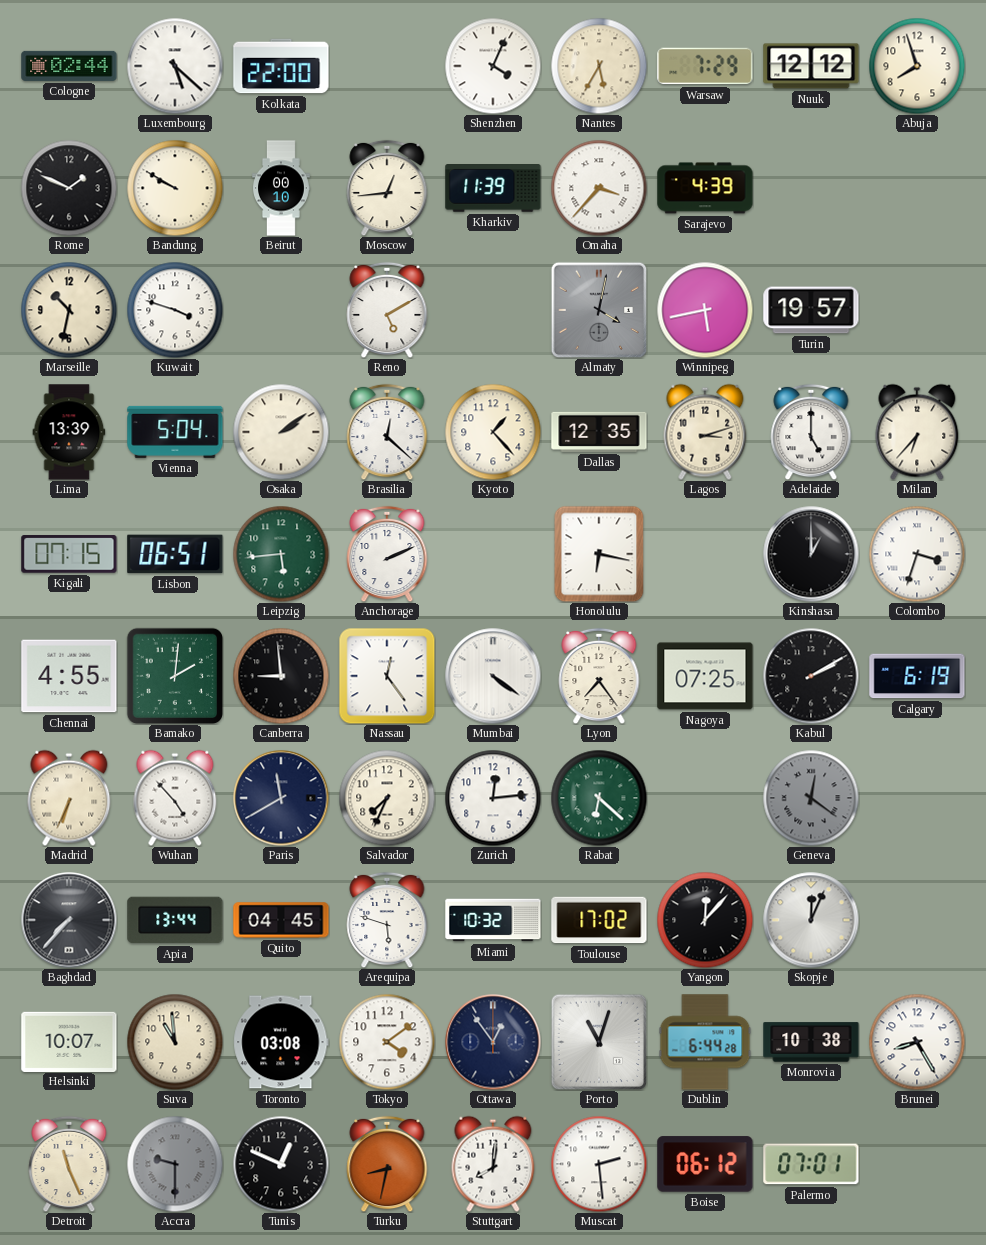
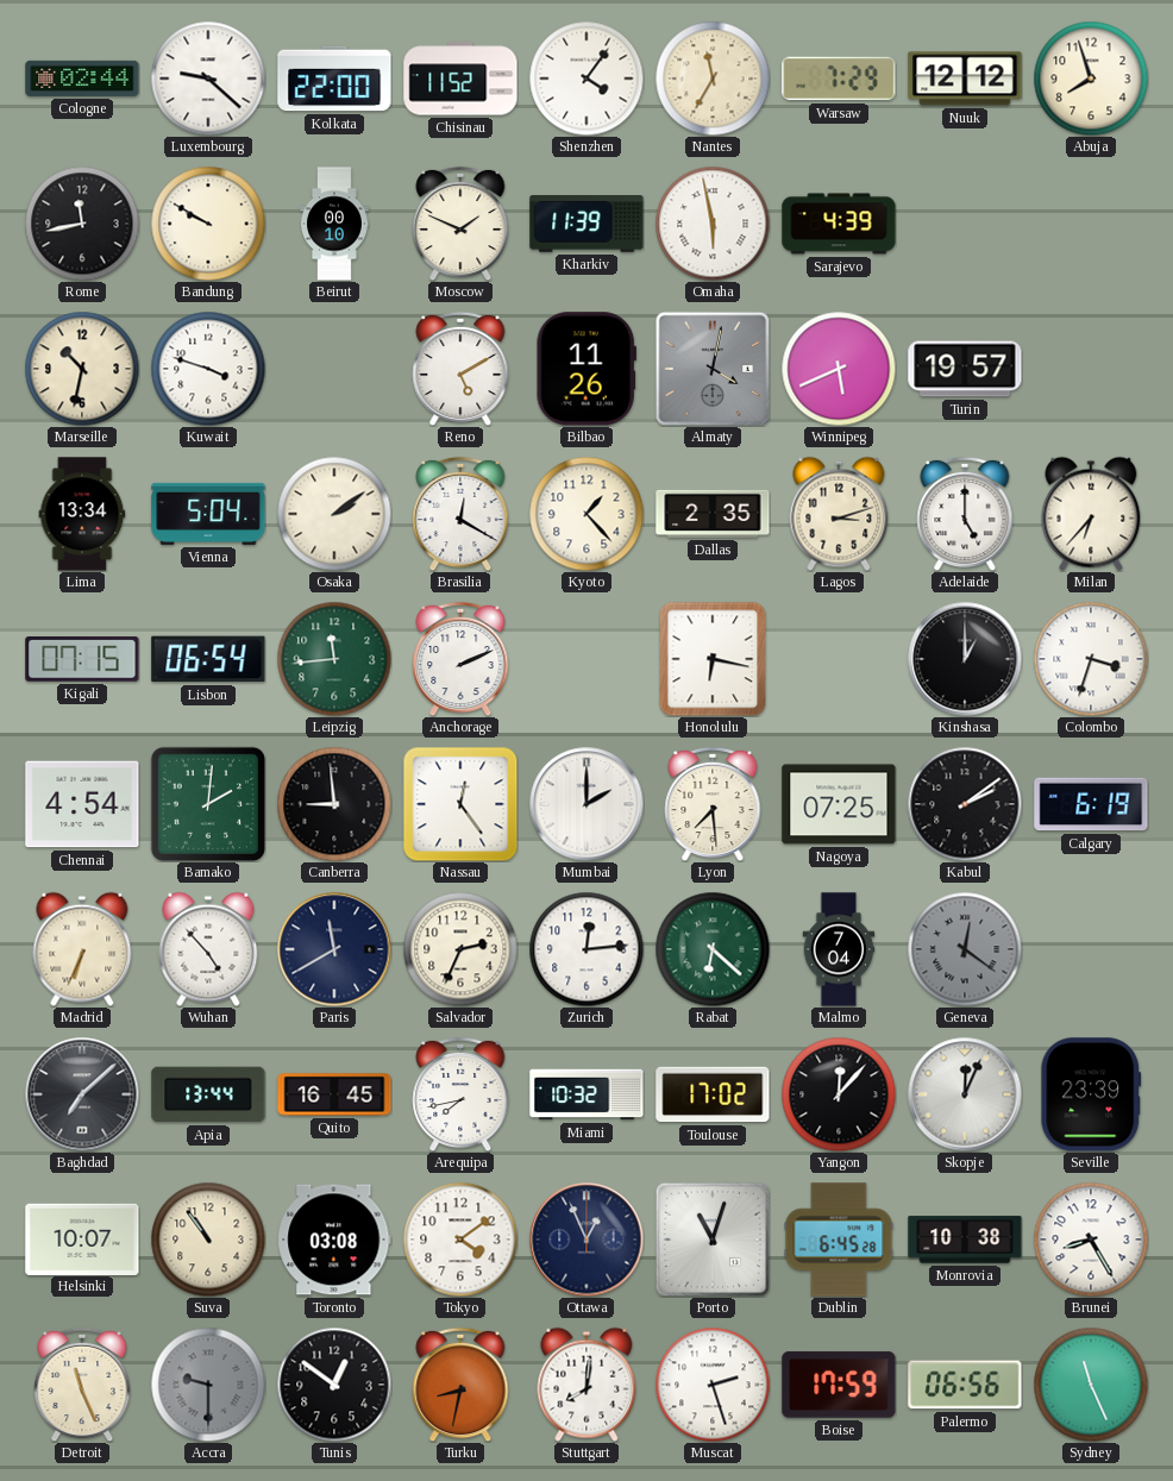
Luxembourg: 5:22 -> 9:22
Chisinau: none -> 11:52
Shenzhen: 4:04 -> 4:06
Nantes: 5:35 -> 11:35
Rome: 1:49 -> 11:43
Moscow: 12:44 -> 1:49
Omaha: 3:37 -> 5:58
Bilbao: none -> 11:26
Winnipeg: 5:43 -> 5:41
Lima: 13:39 -> 13:34
Brasilia: 12:22 -> 12:20
Dallas: 12:35 -> 2:35
Lisbon: 06:51 -> 06:54
Leipzig: 5:44 -> 11:44
Chennai: 4:55 -> 4:54
Mumbai: 4:21 -> 2:00
Lyon: 7:24 -> 7:29
Kabul: 2:10 -> 2:09
Salvador: 7:34 -> 2:34
Malmo: none -> 7:04
Baghdad: 7:37 -> 7:08
Quito: 04:45 -> 16:45
Arequipa: 5:48 -> 7:43
Seville: none -> 23:39
Suva: 10:59 -> 10:54
Ottawa: 12:54 -> 12:56
Dublin: 6:44 -> 6:45
Tunis: 12:49 -> 12:51
Muscat: 2:29 -> 2:27
Boise: 06:12 -> 17:59
Palermo: 07:01 -> 06:56
Sydney: none -> 11:26
